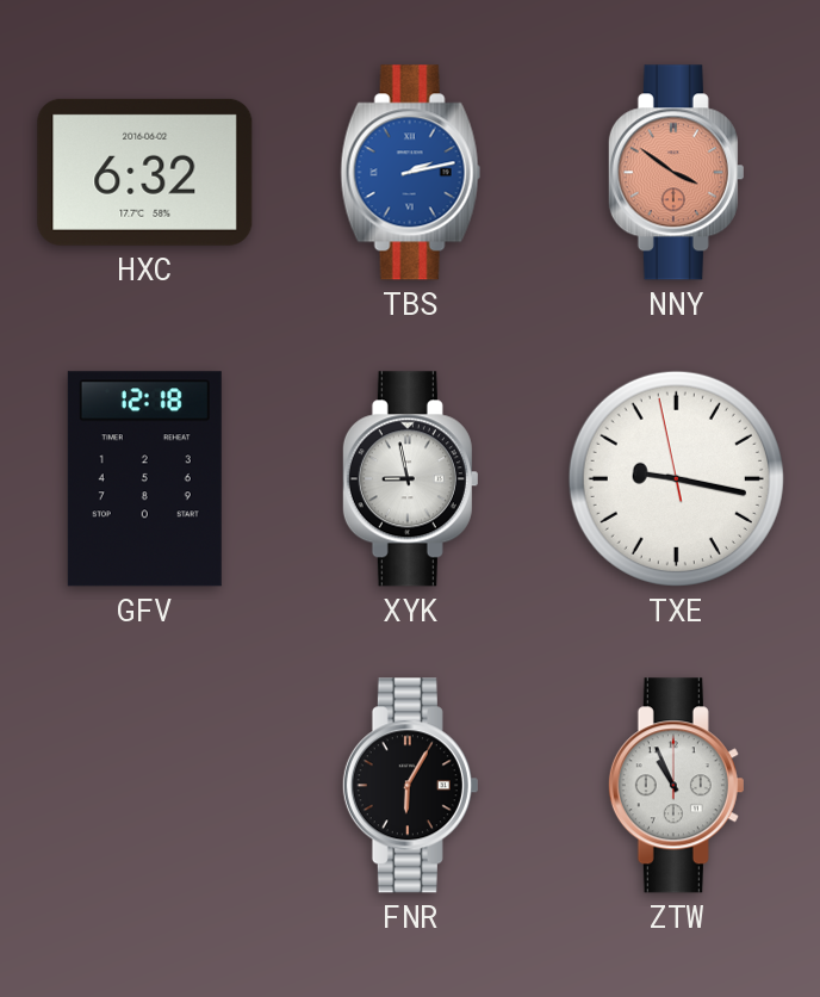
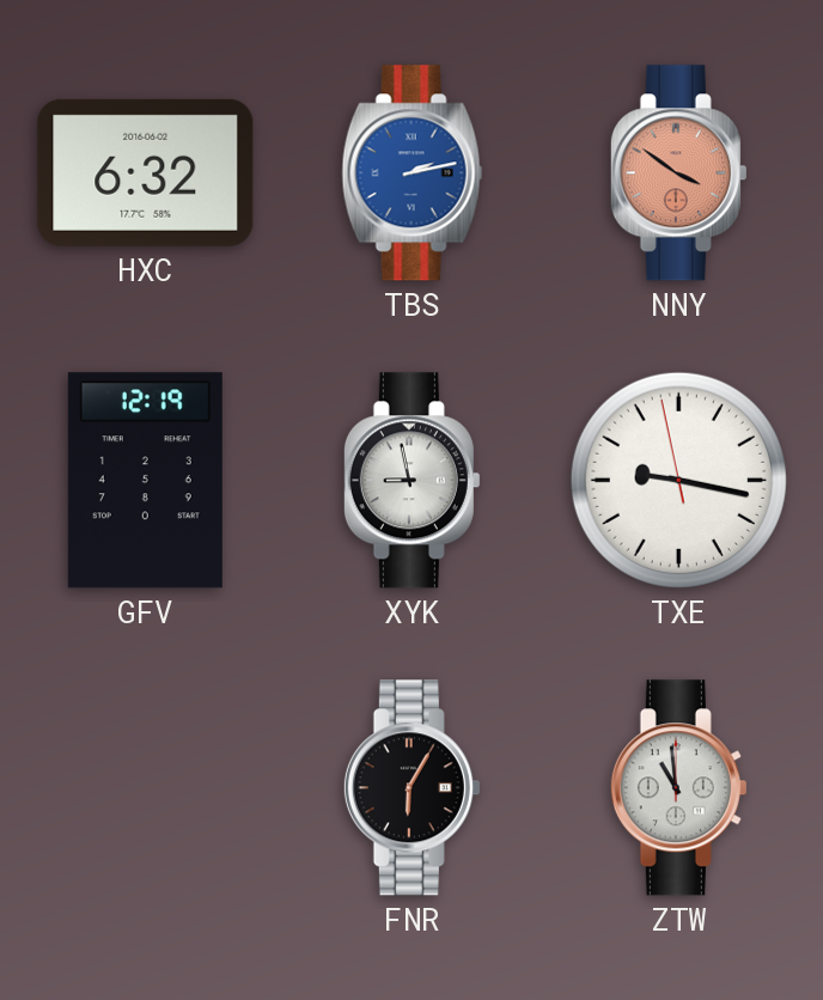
GFV: 12:18 -> 12:19
ZTW: 10:56 -> 10:59
